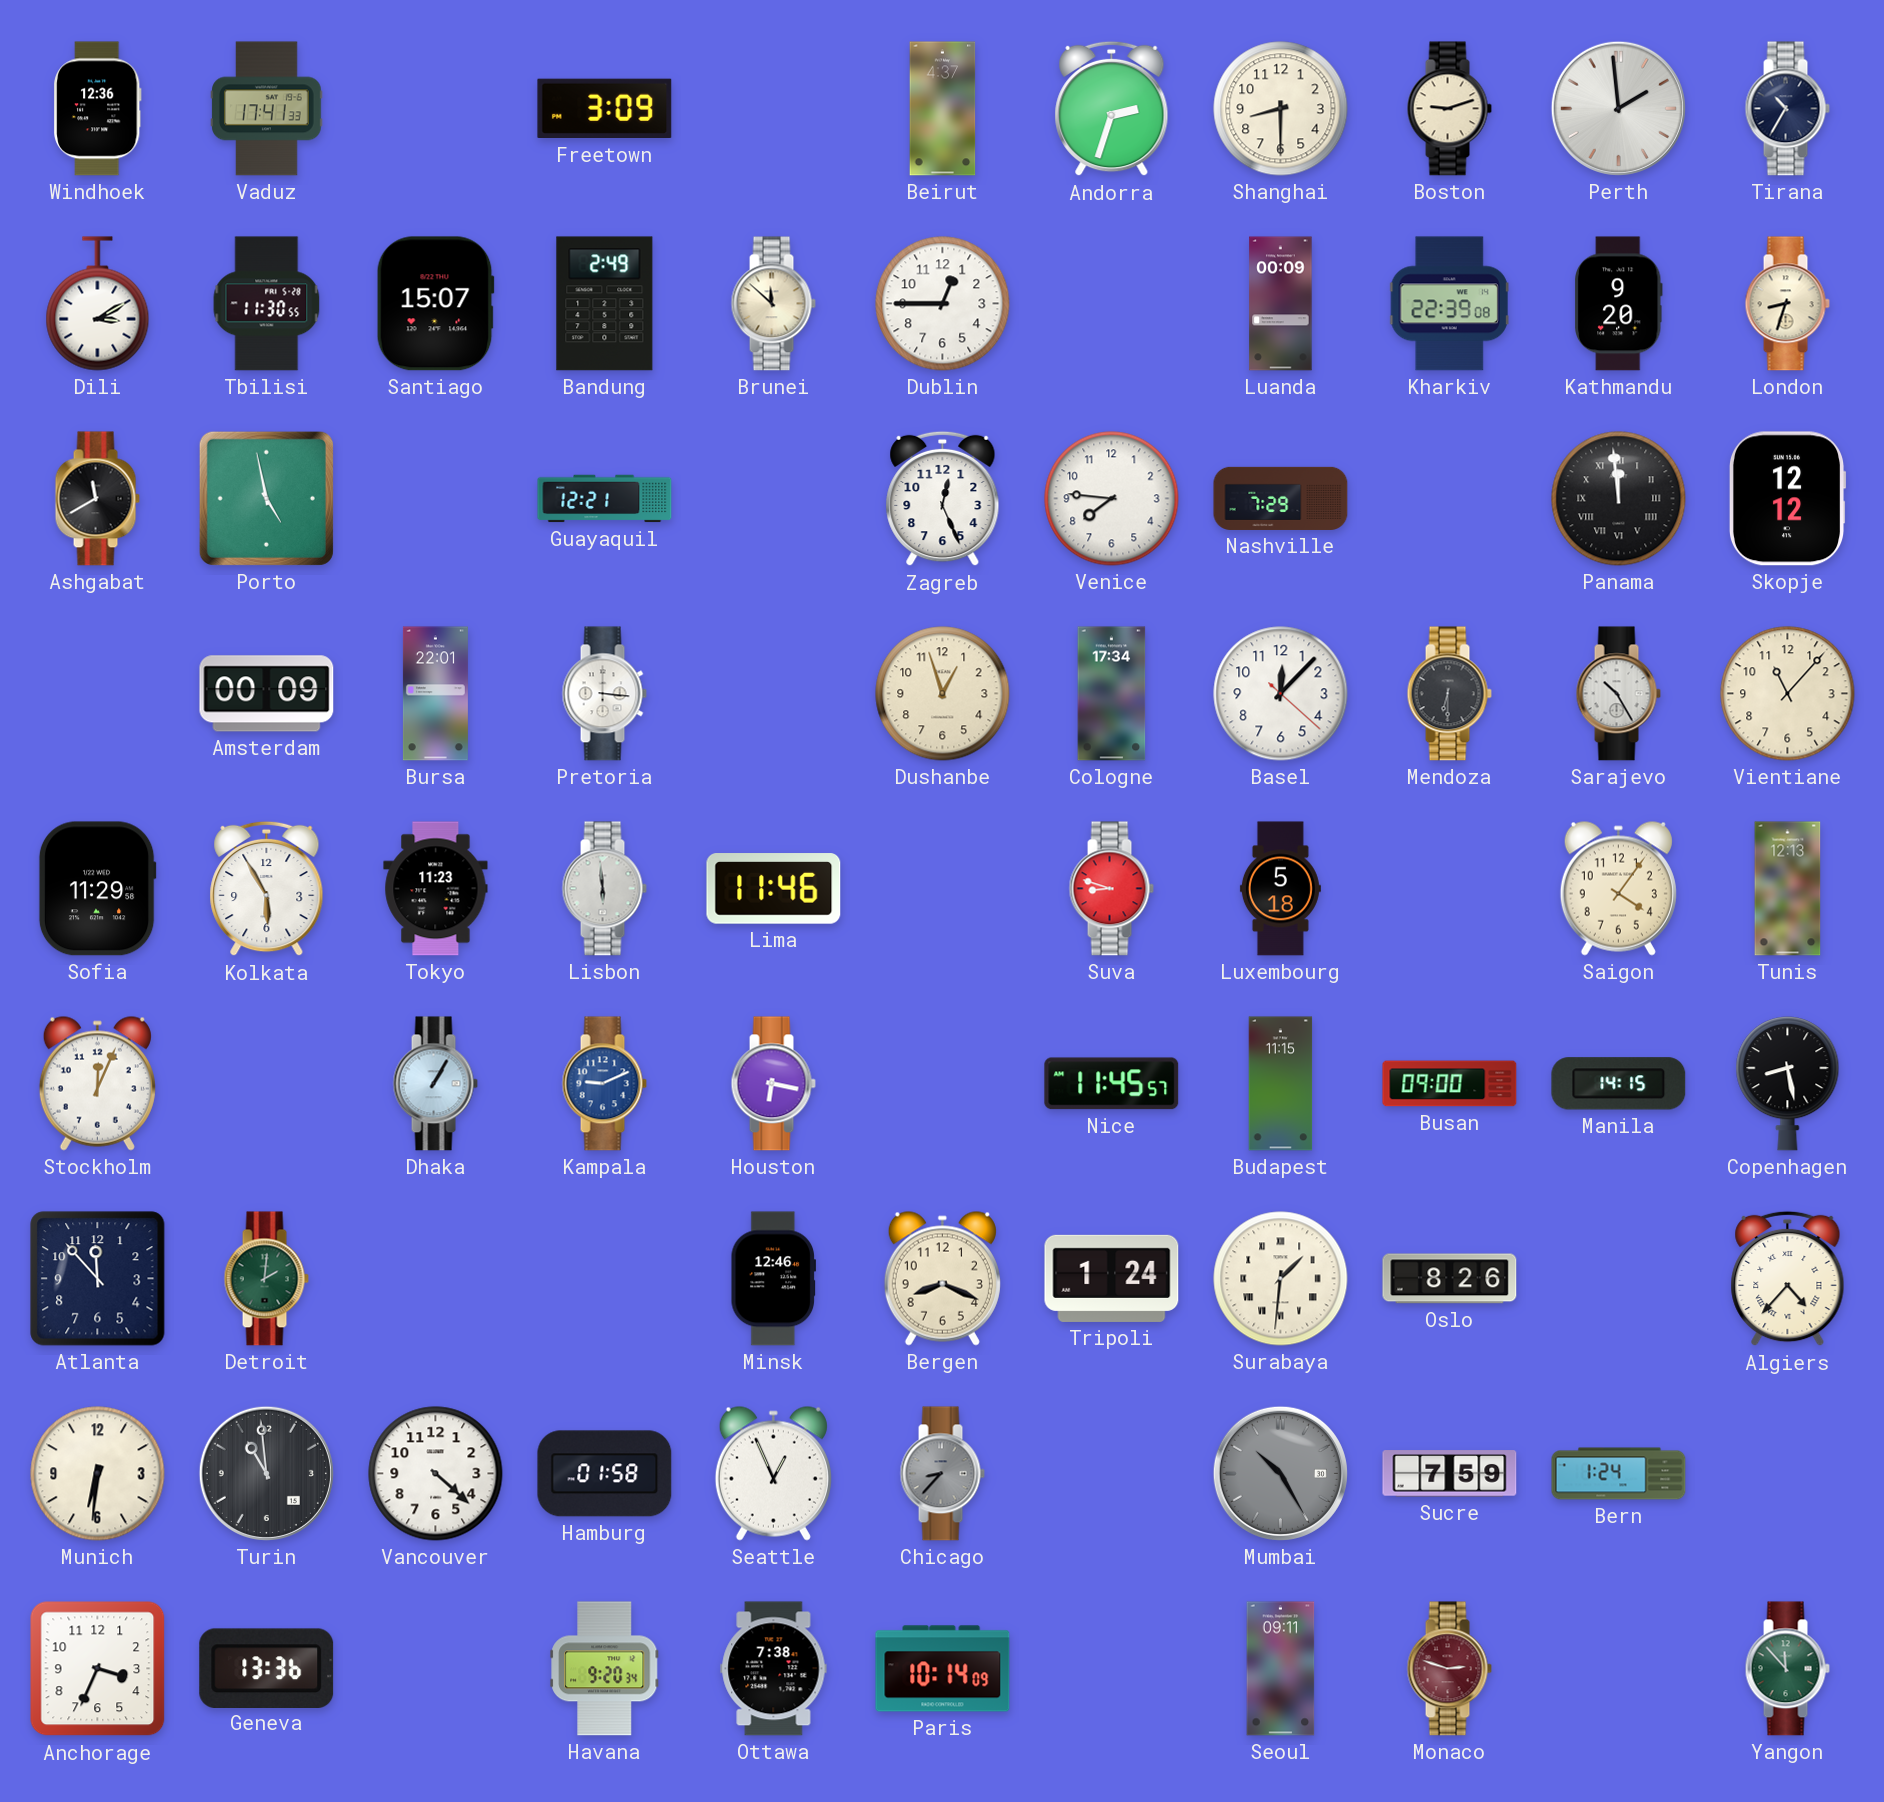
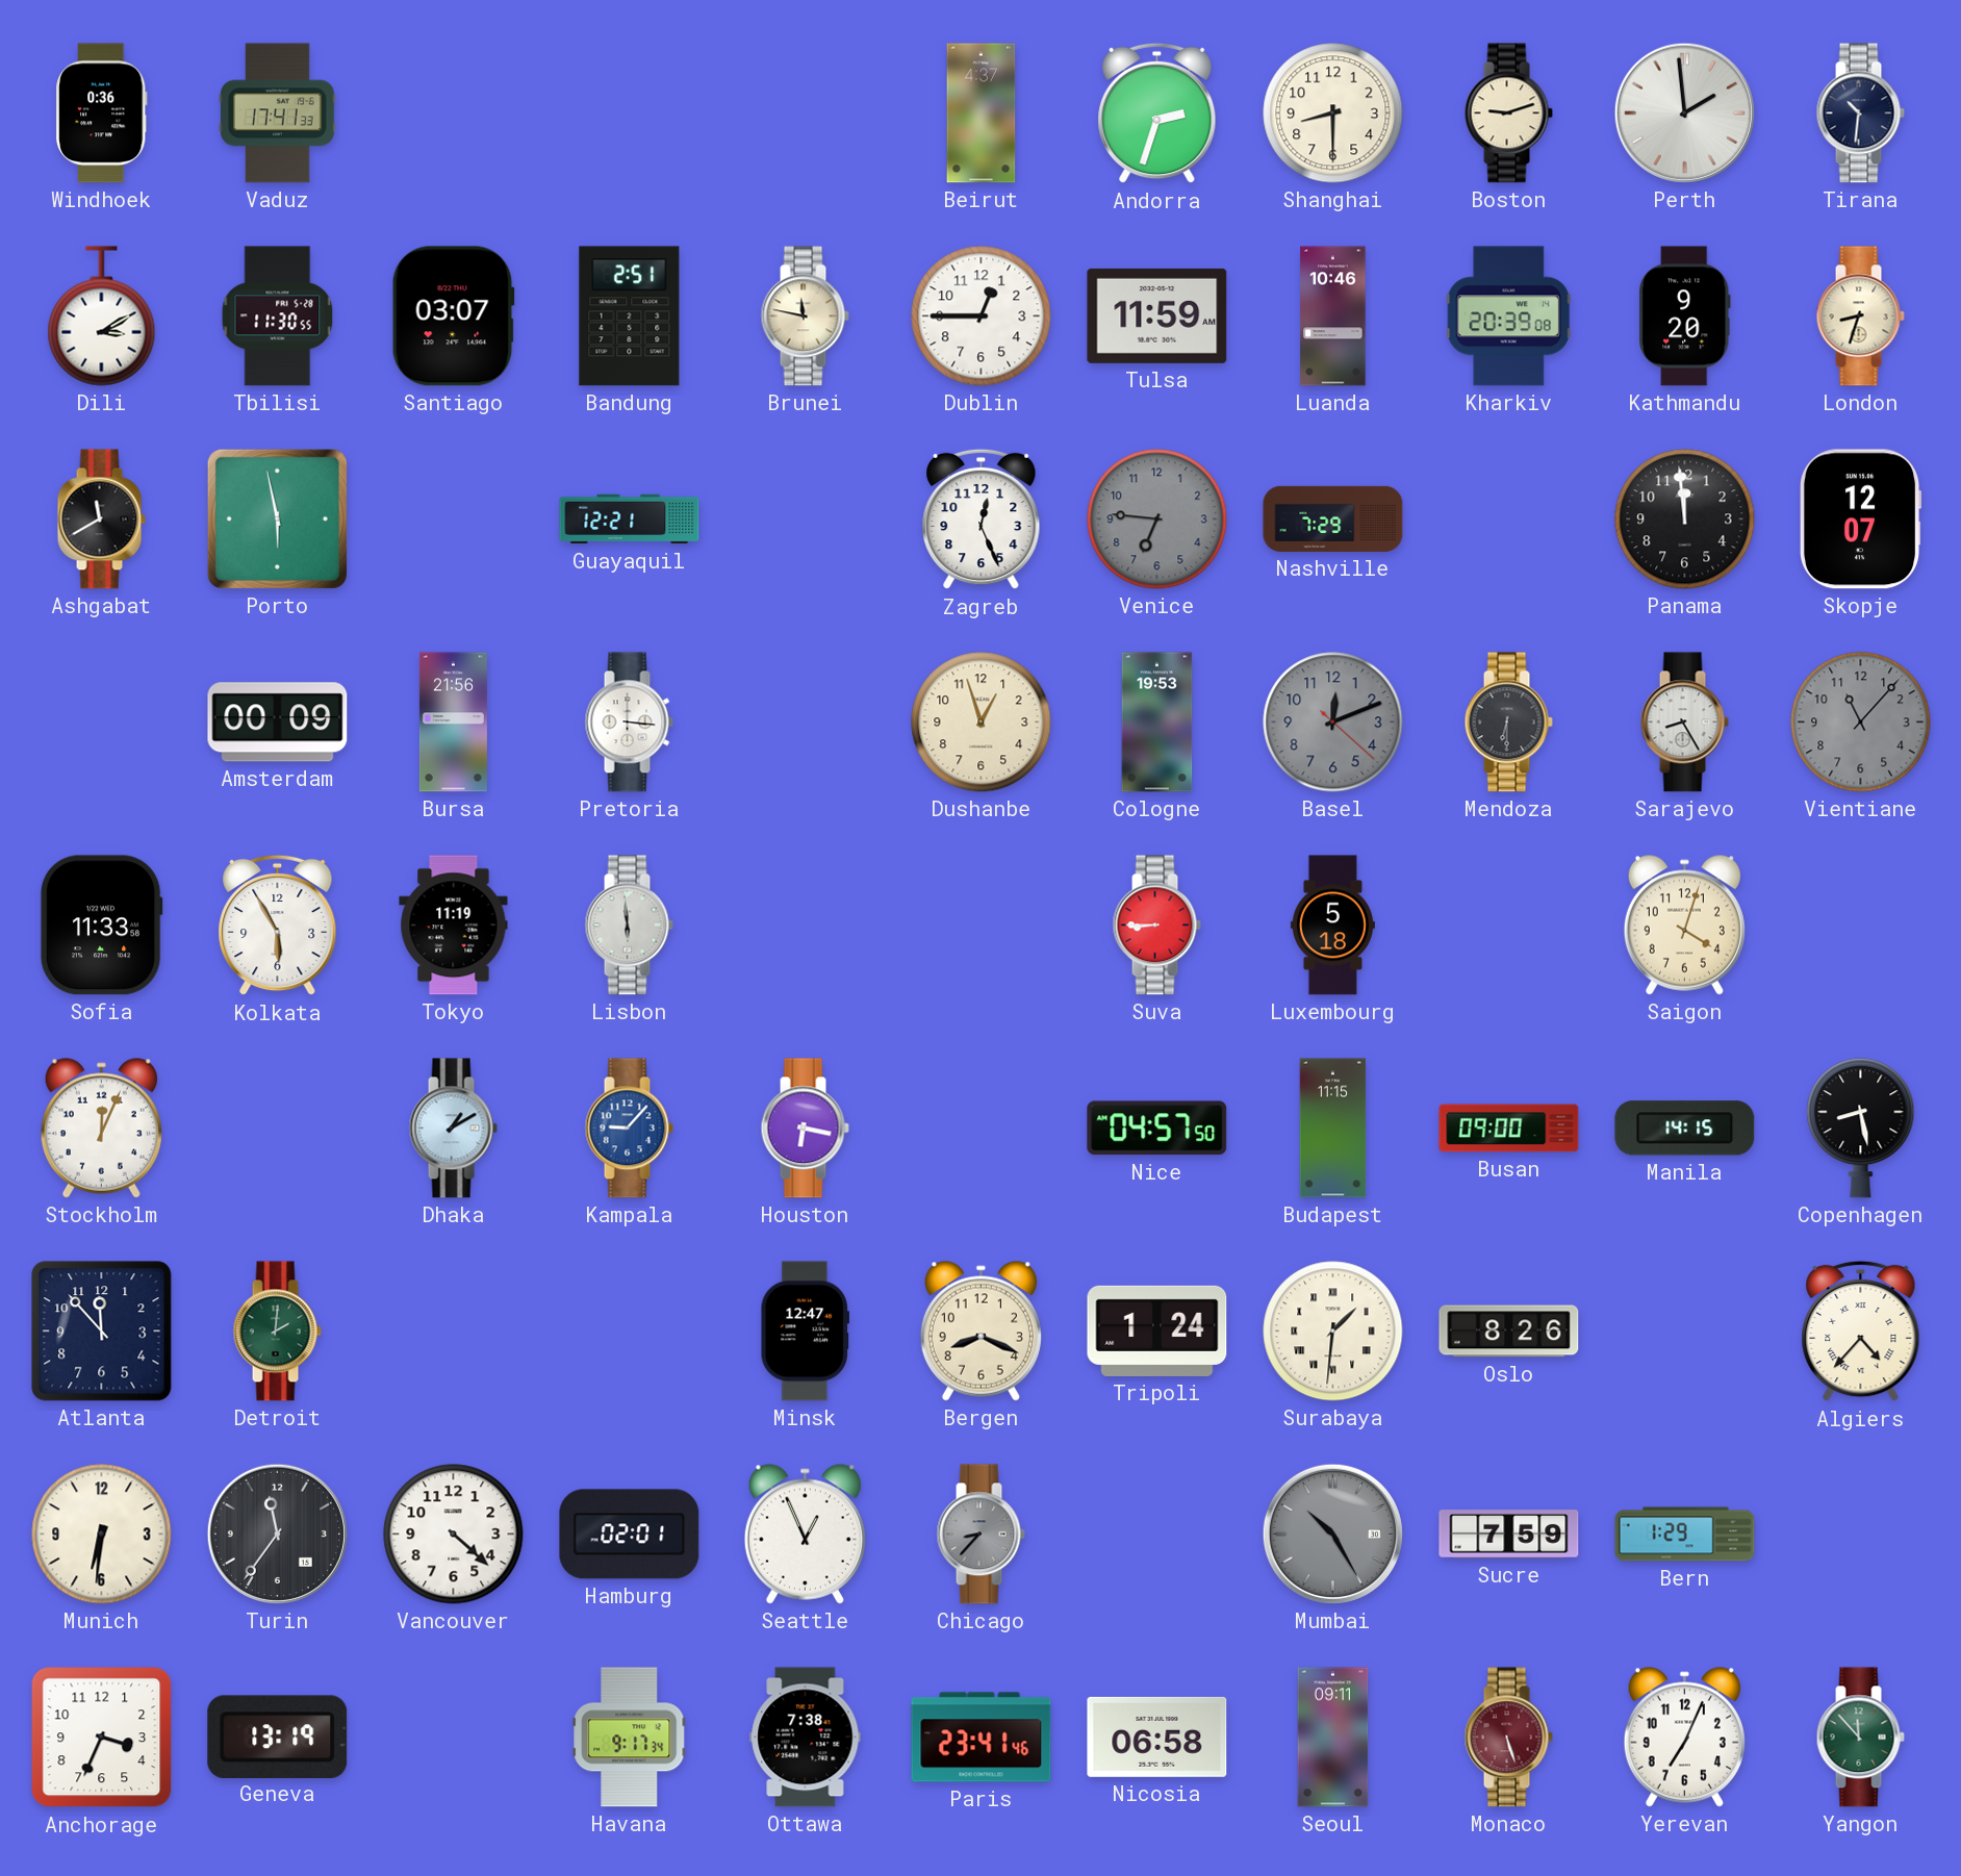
Windhoek: 12:36 -> 0:36
Freetown: 3:09 -> none
Tirana: 10:35 -> 10:31
Santiago: 15:07 -> 03:07
Bandung: 2:49 -> 2:51
Brunei: 11:52 -> 11:47
Tulsa: none -> 11:59
Luanda: 00:09 -> 10:46
Kharkiv: 22:39 -> 20:39
Porto: 4:58 -> 5:58
Venice: 7:46 -> 6:46
Venice dial: white -> grey
Panama numerals: Roman -> Arabic
Skopje: 12:12 -> 12:07
Bursa: 22:01 -> 21:56
Cologne: 17:34 -> 19:53
Basel: 12:07 -> 12:11
Basel dial: white -> grey
Sarajevo: 10:25 -> 8:25
Vientiane dial: cream -> grey
Sofia: 11:29 -> 11:33
Tokyo: 11:23 -> 11:19
Lima: 11:46 -> none
Suva: 8:48 -> 8:45
Saigon: 4:06 -> 4:03
Tunis: 12:13 -> none
Dhaka: 1:05 -> 1:10
Kampala: 9:11 -> 9:07
Nice: 11:45 -> 04:57
Minsk: 12:46 -> 12:47
Turin: 10:59 -> 11:36
Hamburg: 01:58 -> 02:01
Bern: 1:24 -> 1:29
Geneva: 13:36 -> 13:19
Havana: 9:20 -> 9:17
Paris: 10:14 -> 23:41
Nicosia: none -> 06:58
Monaco: 2:48 -> 5:27
Yerevan: none -> 7:04
